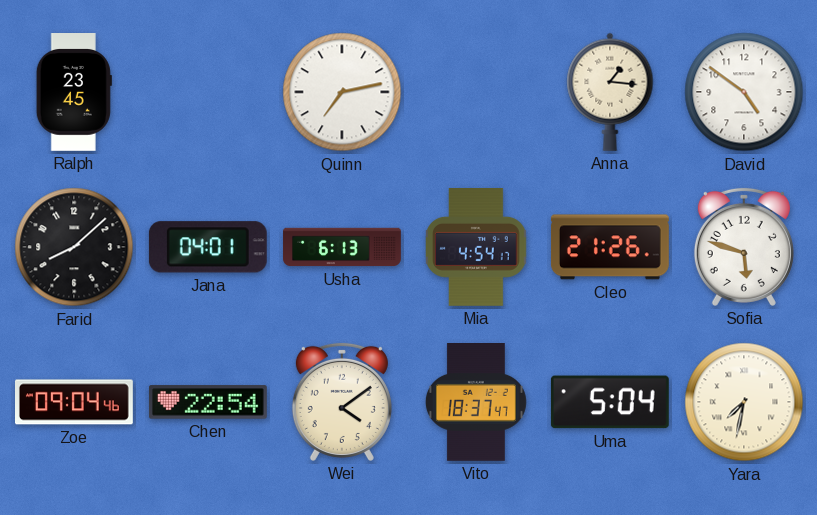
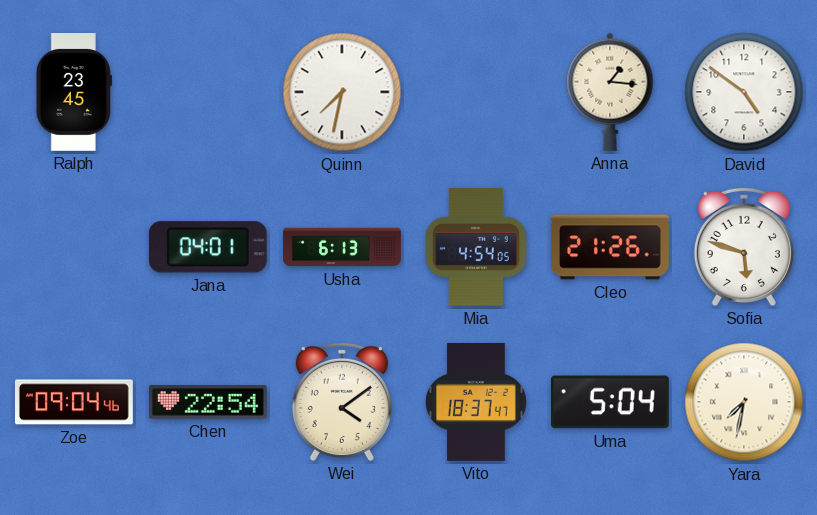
Quinn: 7:13 -> 7:32
Farid: 8:08 -> none
Mia: 4:54:17 -> 4:54:05
